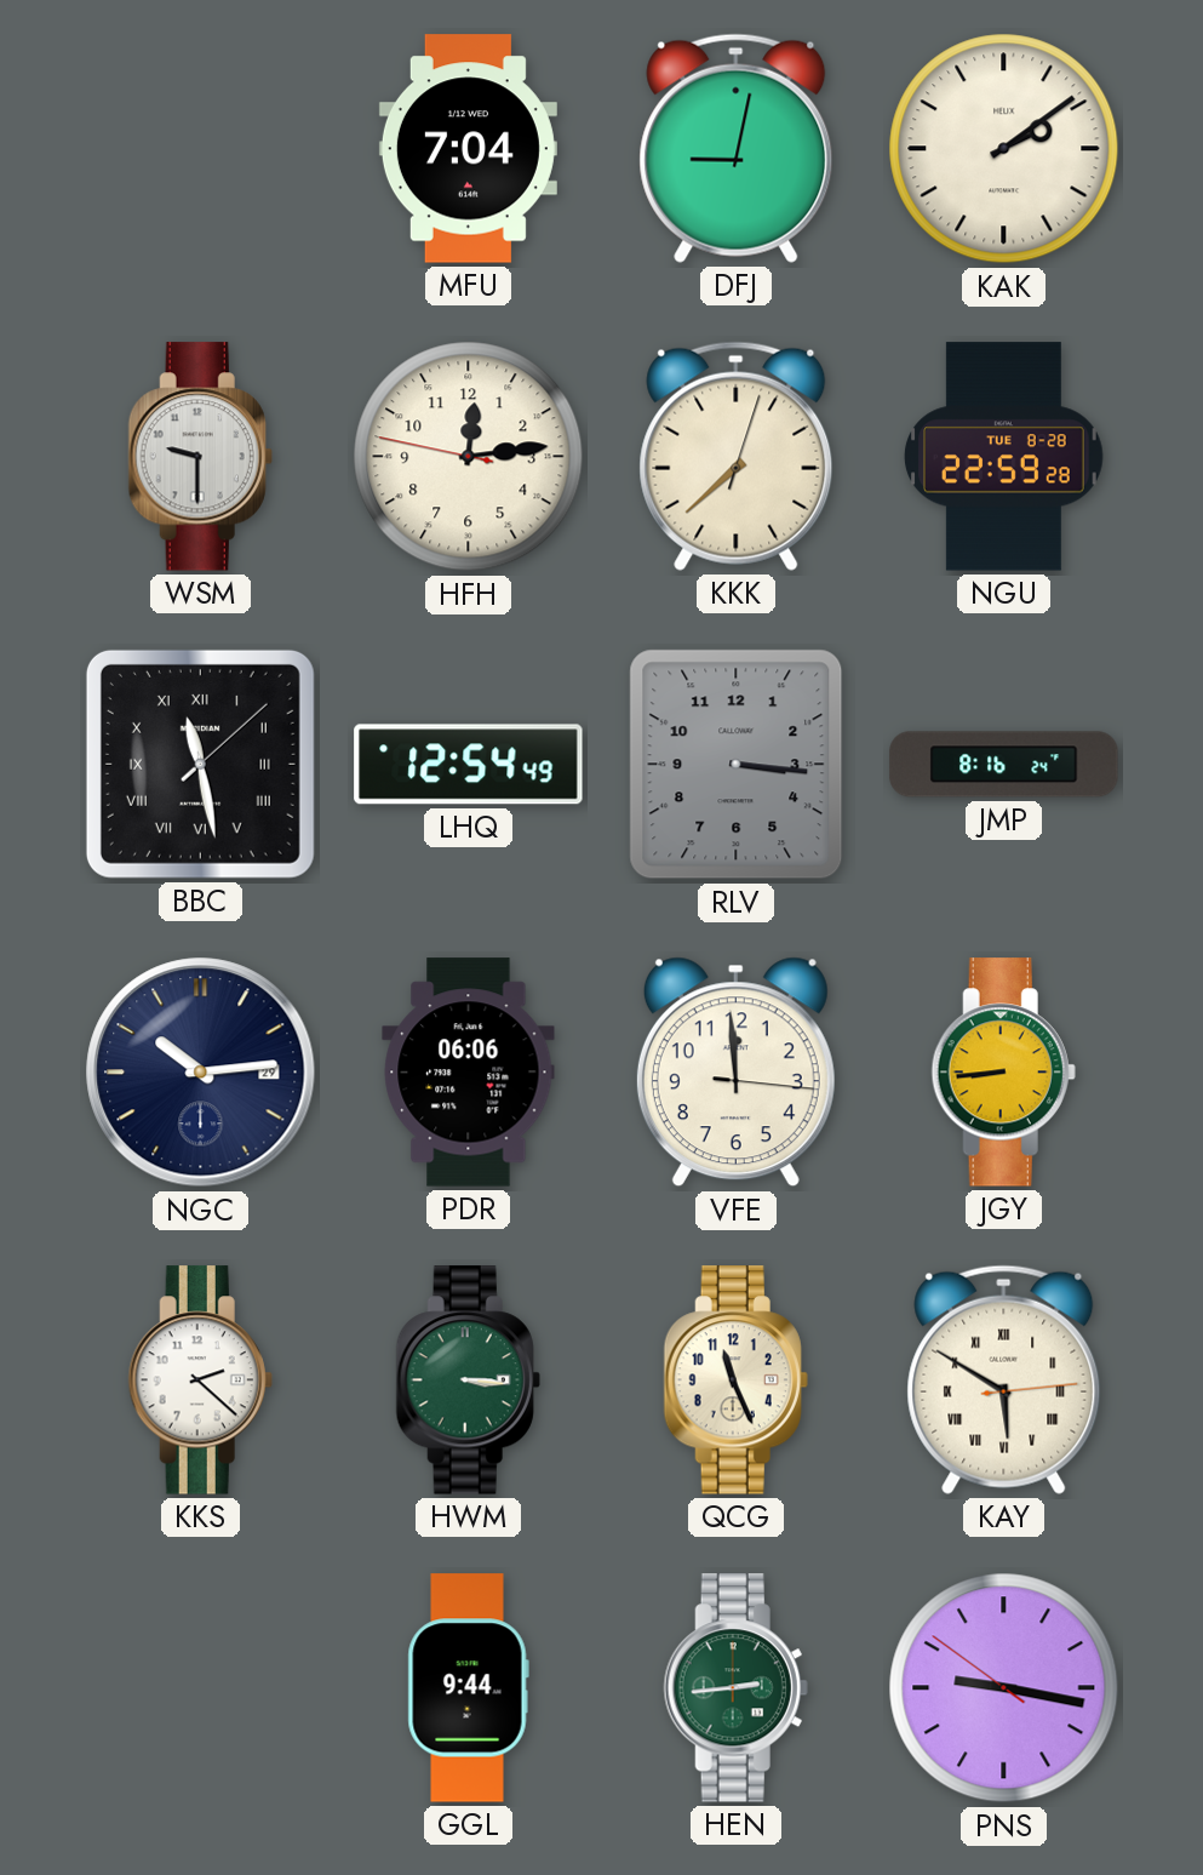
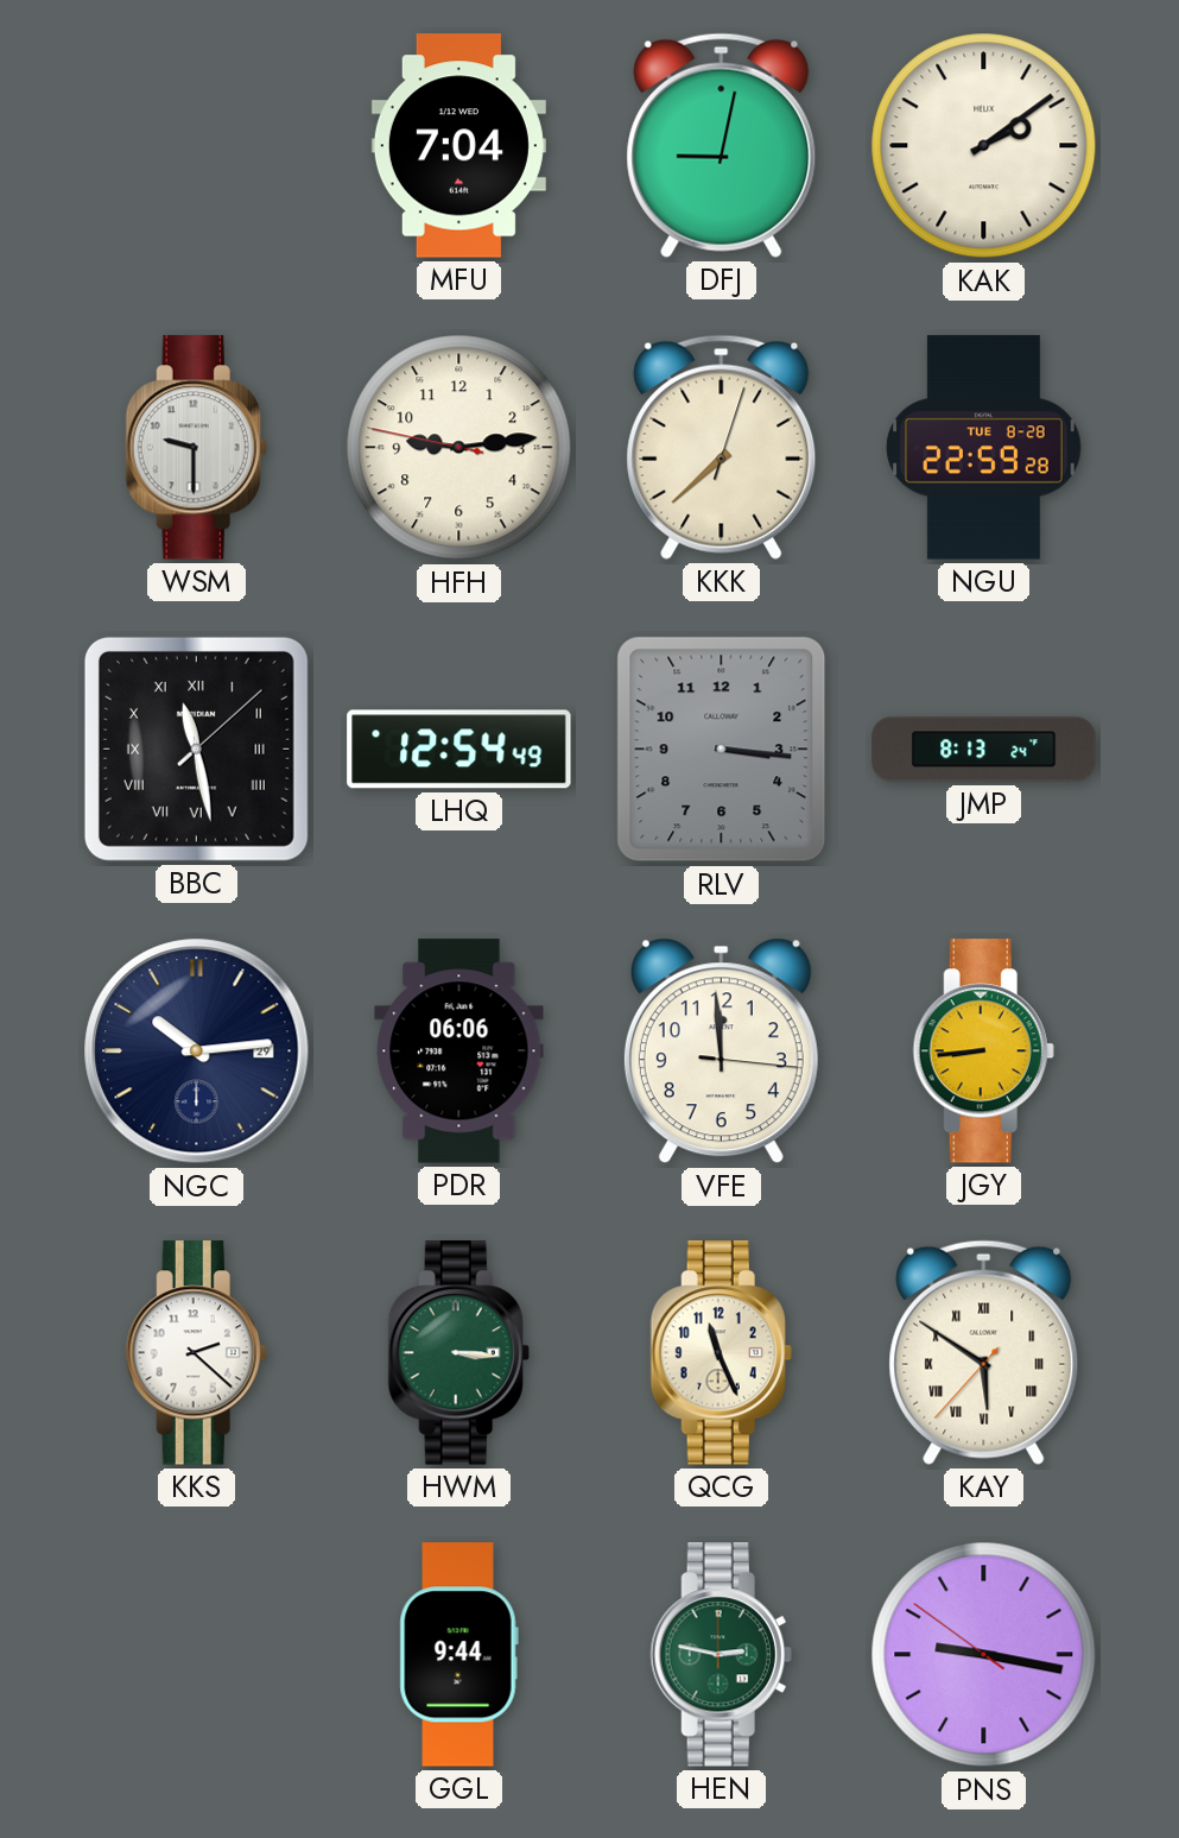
HFH: 12:13 -> 9:13
JMP: 8:16 -> 8:13
KAY: 5:50:14 -> 5:50:37
HEN: 2:44 -> 2:47
